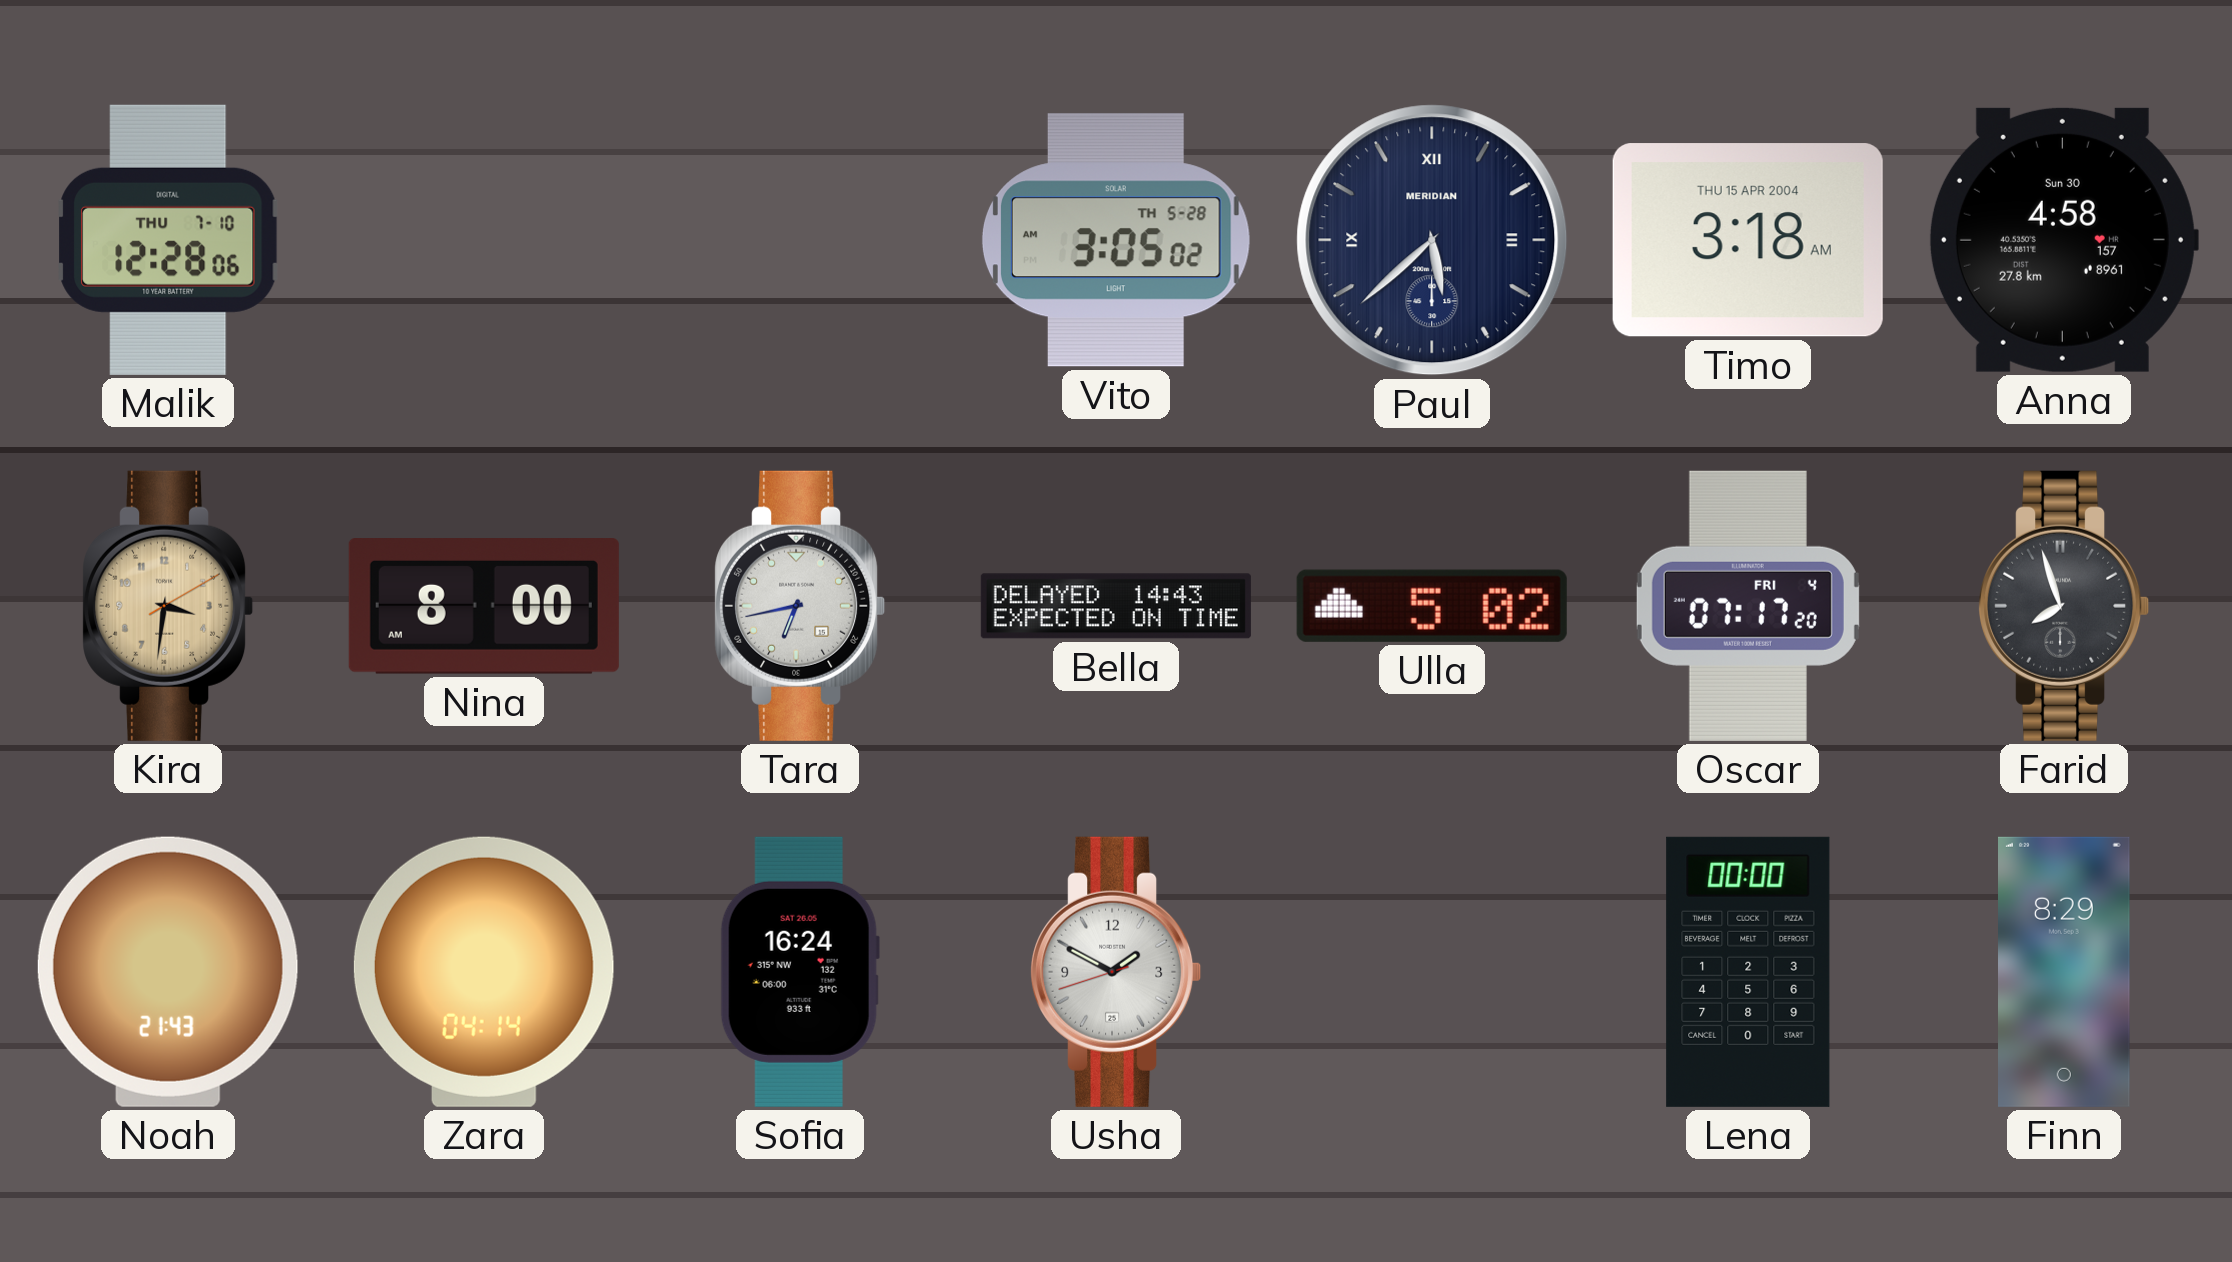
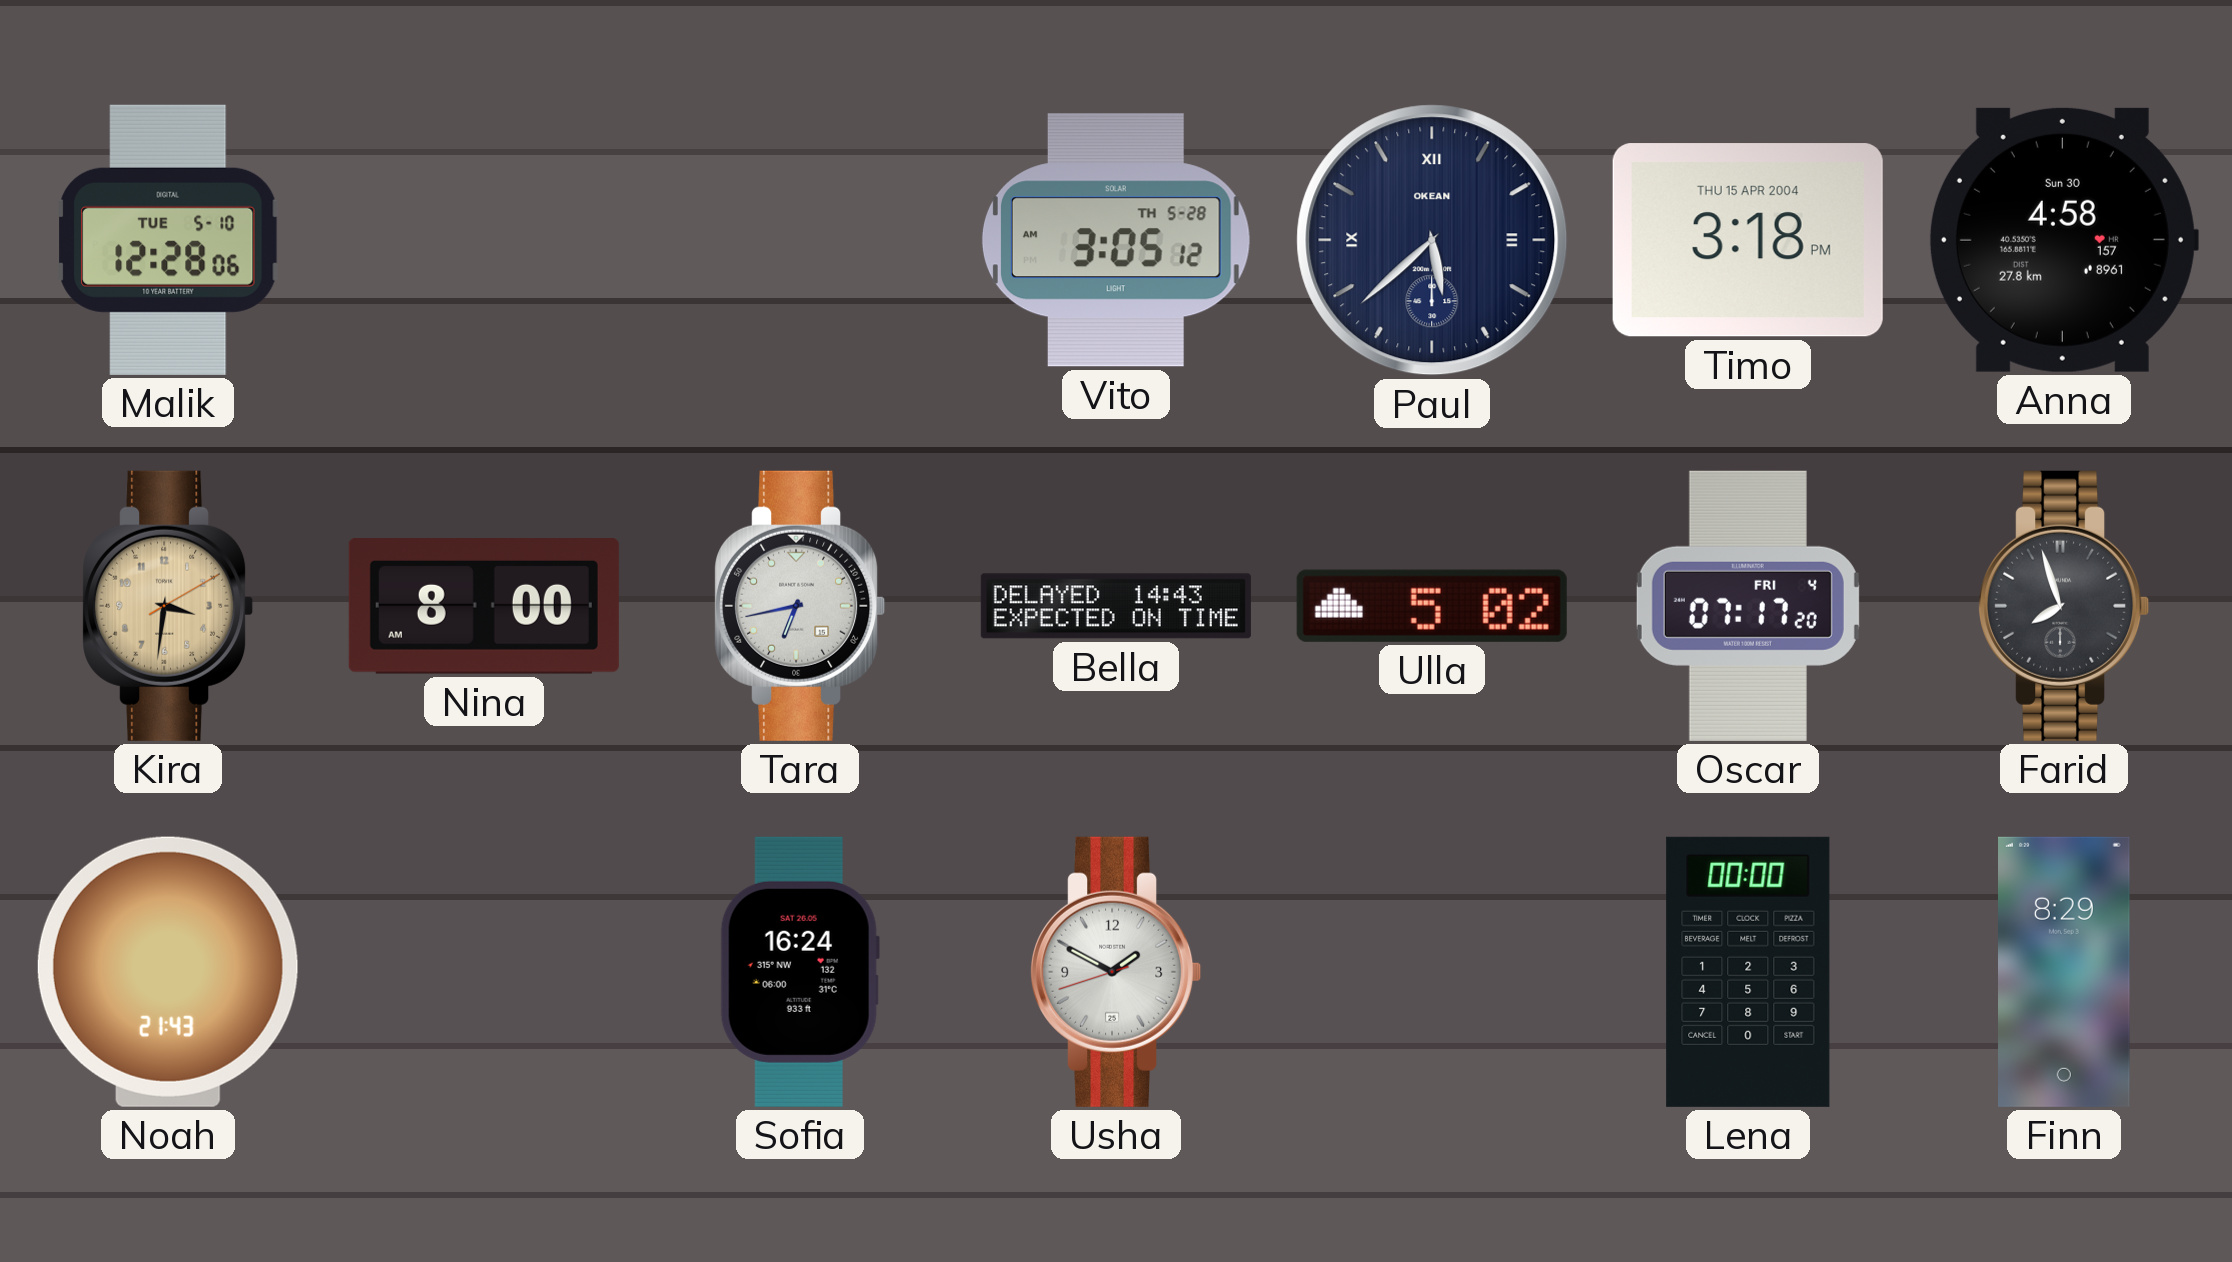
Malik date: THU 7-10 -> TUE 5-10
Vito: 3:05:02 AM -> 3:05:12 AM
Paul brand: MERIDIAN -> OKEAN
Timo: 3:18 AM -> 3:18 PM
Zara: 04:14 -> none
